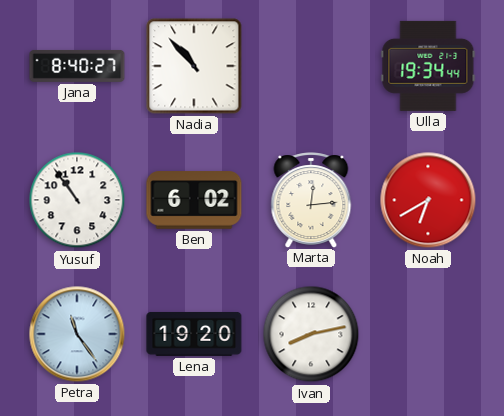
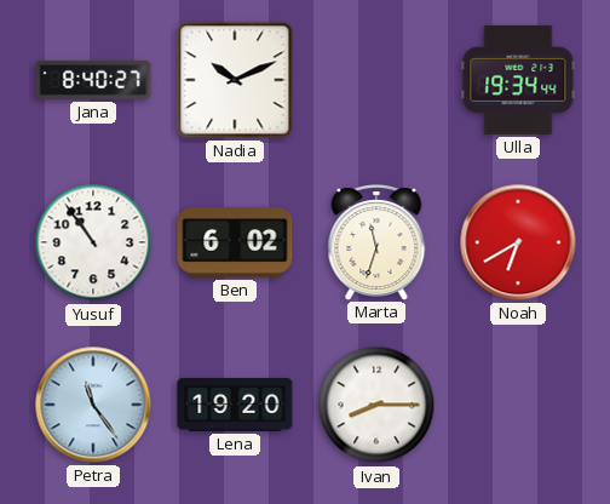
Nadia: 10:53 -> 10:11
Marta: 12:14 -> 11:33
Ivan: 8:13 -> 8:15
